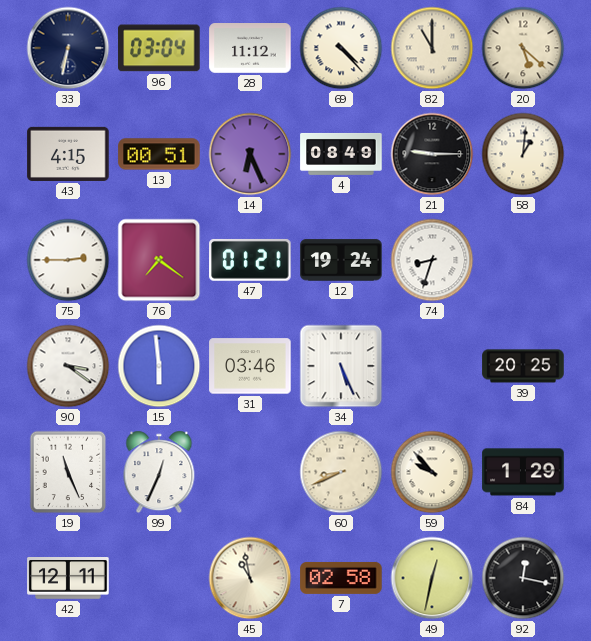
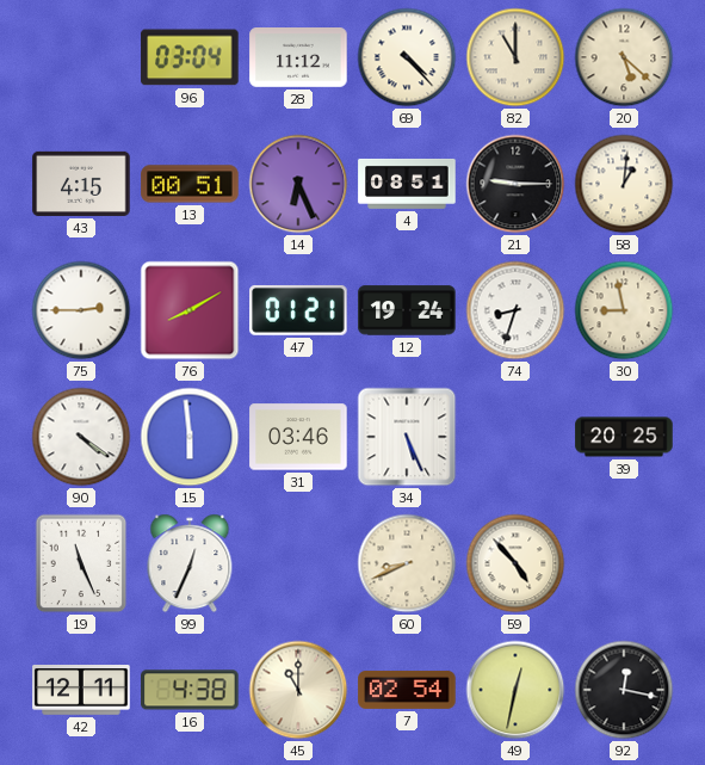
33: 6:32 -> none
4: 08:49 -> 08:51
76: 7:21 -> 8:10
30: none -> 8:58
90: 3:21 -> 4:21
59: 9:53 -> 4:53
84: 1:29 -> none
16: none -> 4:38
45: 10:58 -> 11:00
7: 02:58 -> 02:54
